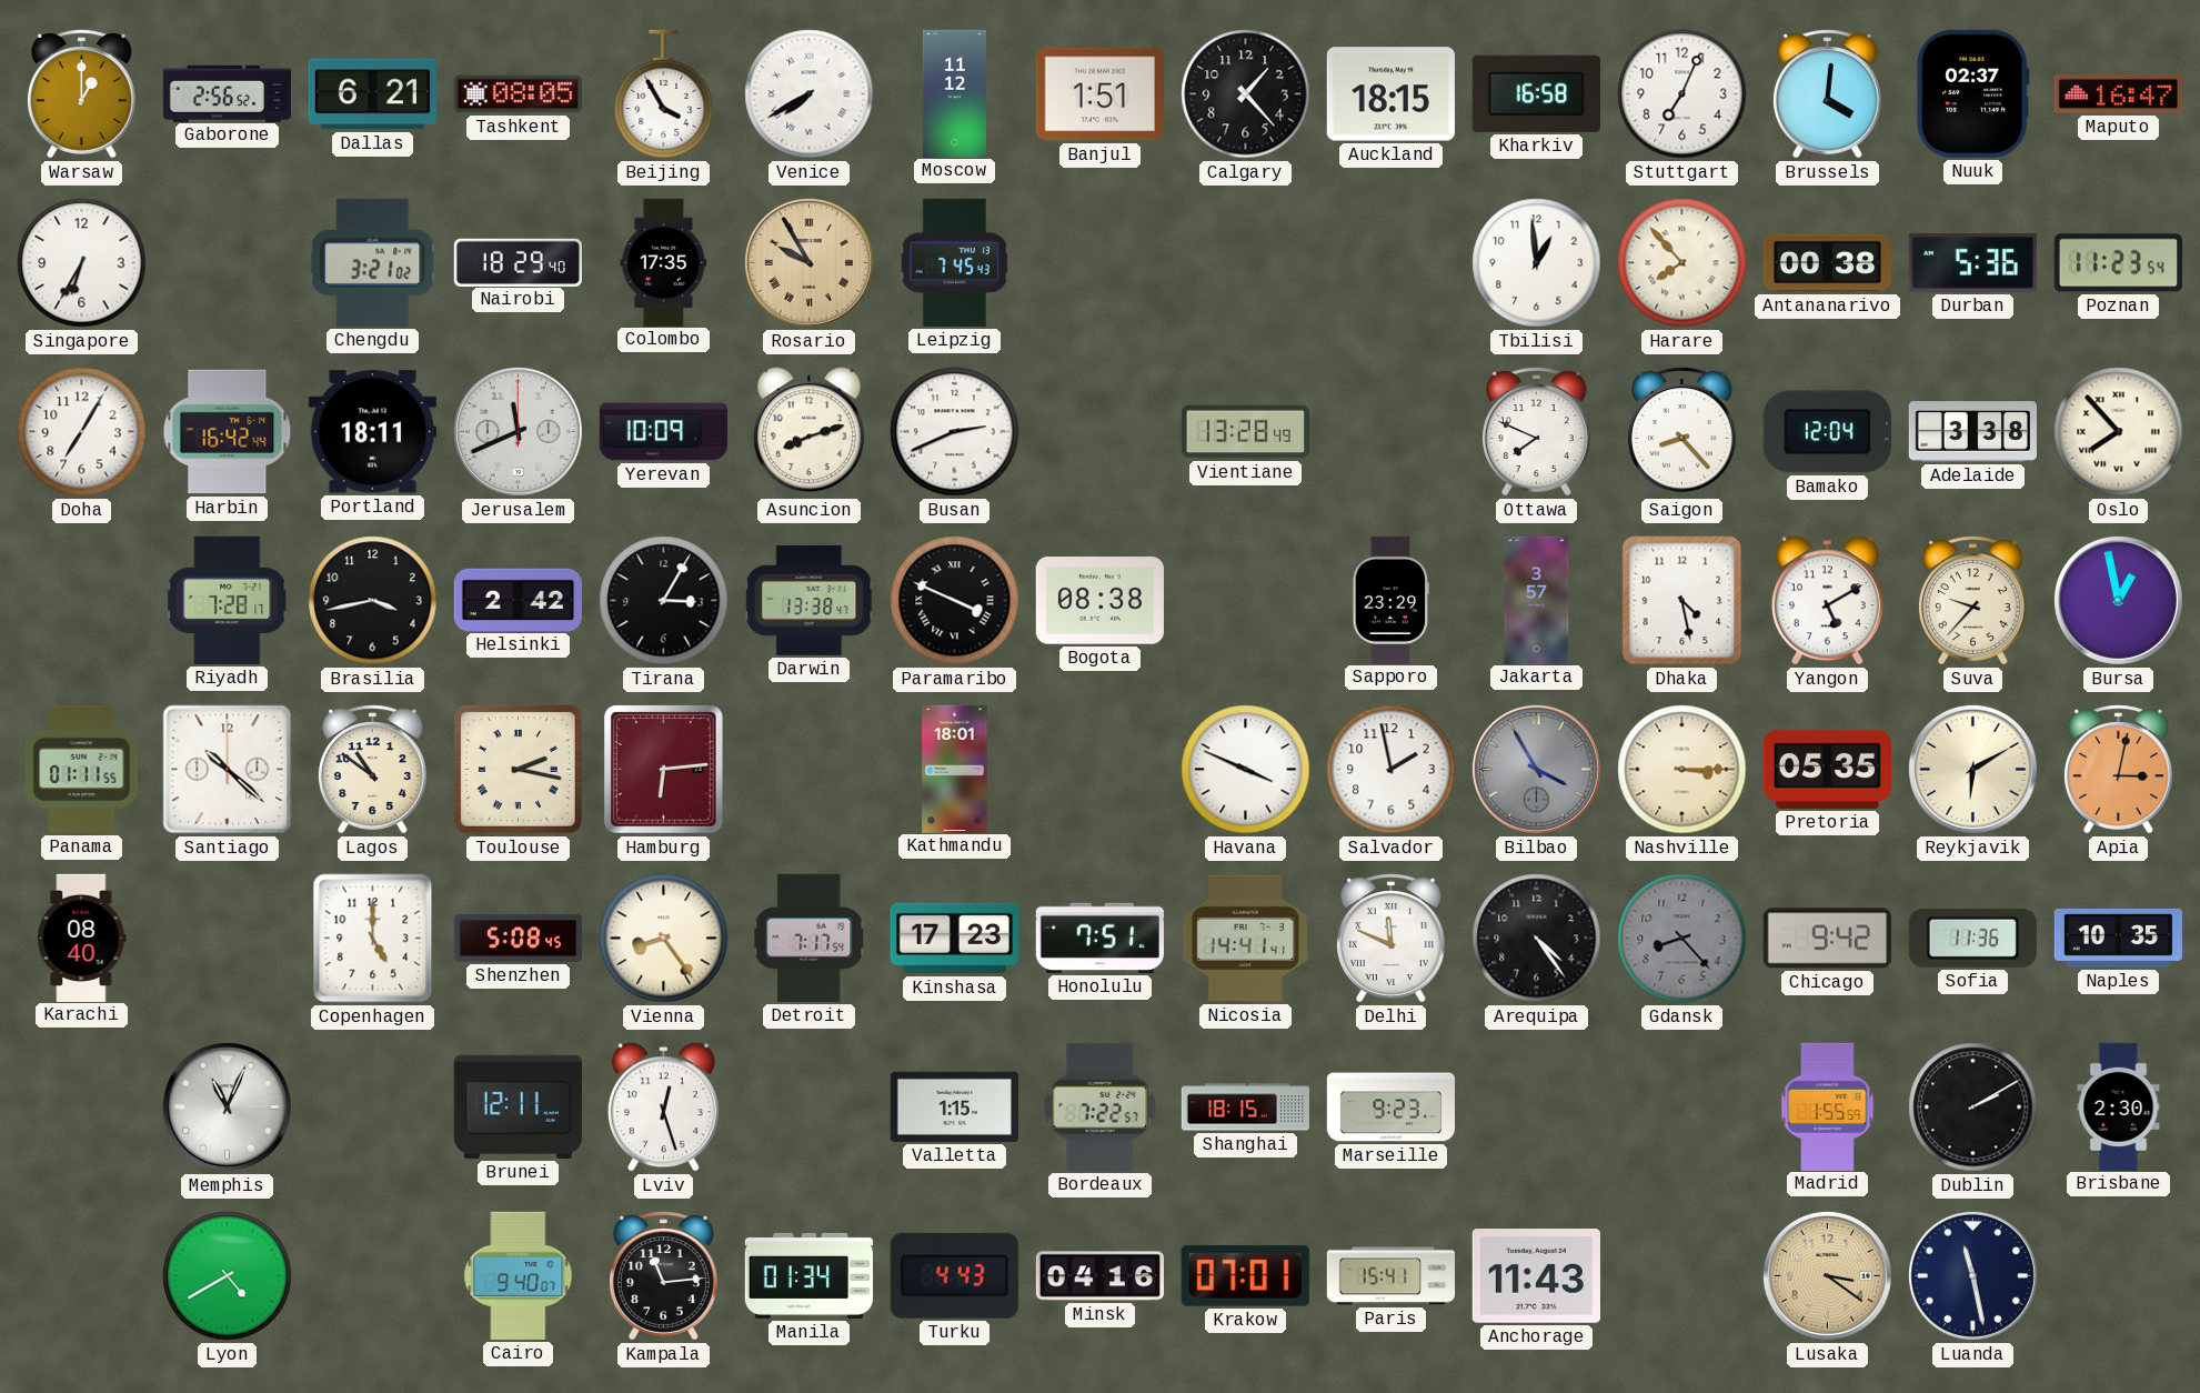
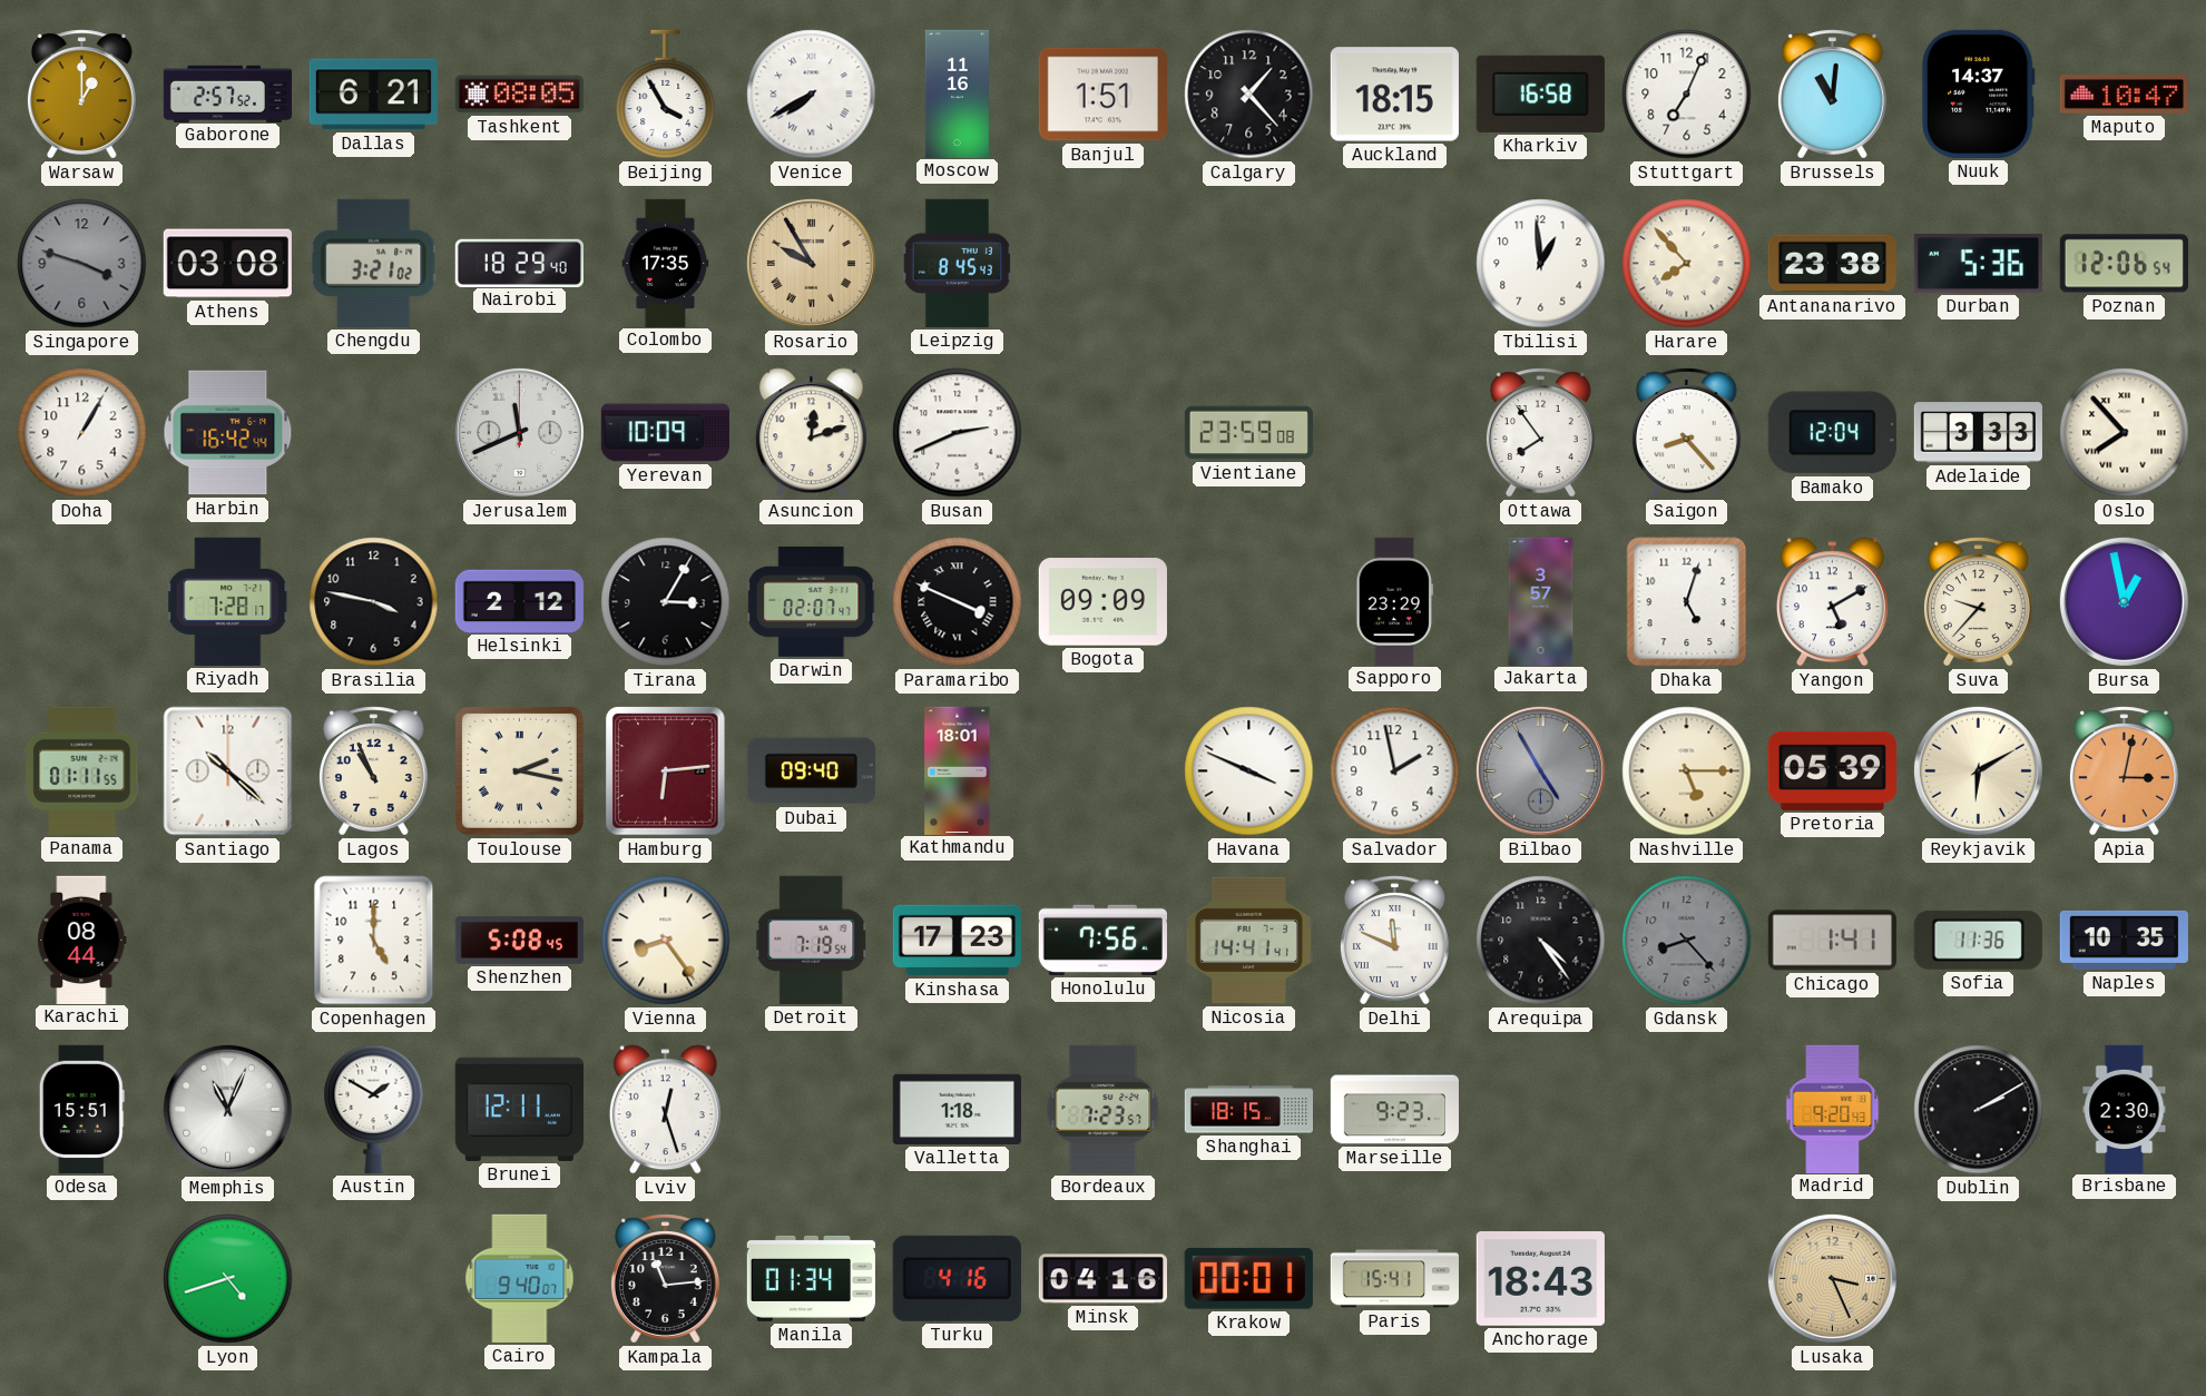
Gaborone: 2:56 -> 2:57
Moscow: 11:12 -> 11:16
Brussels: 4:01 -> 11:01
Nuuk: 02:37 -> 14:37
Maputo: 16:47 -> 10:47
Singapore: 6:35 -> 3:48
Singapore dial: white -> grey
Athens: none -> 03:08
Leipzig: 7:45 -> 8:45
Antananarivo: 00:38 -> 23:38
Poznan: 11:23 -> 12:06
Doha: 7:05 -> 1:05
Portland: 18:11 -> none
Asuncion: 8:12 -> 12:12
Vientiane: 13:28 -> 23:59
Ottawa: 7:49 -> 7:54
Adelaide: 3:38 -> 3:33
Brasilia: 3:43 -> 3:47
Helsinki: 2:42 -> 2:12
Darwin: 13:38 -> 02:07
Bogota: 08:38 -> 09:09
Dhaka: 4:28 -> 5:03
Lagos: 10:51 -> 10:56
Dubai: none -> 09:40
Bilbao: 3:55 -> 4:55
Nashville: 3:15 -> 5:15
Pretoria: 05:35 -> 05:39
Karachi: 08:40 -> 08:44
Detroit: 7:17 -> 7:19
Honolulu: 7:51 -> 7:56
Chicago: 9:42 -> 1:41
Odesa: none -> 15:51
Austin: none -> 1:50
Valletta: 1:15 -> 1:18
Bordeaux: 7:22 -> 7:23
Madrid: 1:55 -> 9:20
Lyon: 4:40 -> 4:42
Turku: 4:43 -> 4:16
Krakow: 07:01 -> 00:01
Anchorage: 11:43 -> 18:43
Lusaka: 3:21 -> 3:26
Luanda: 11:28 -> none
